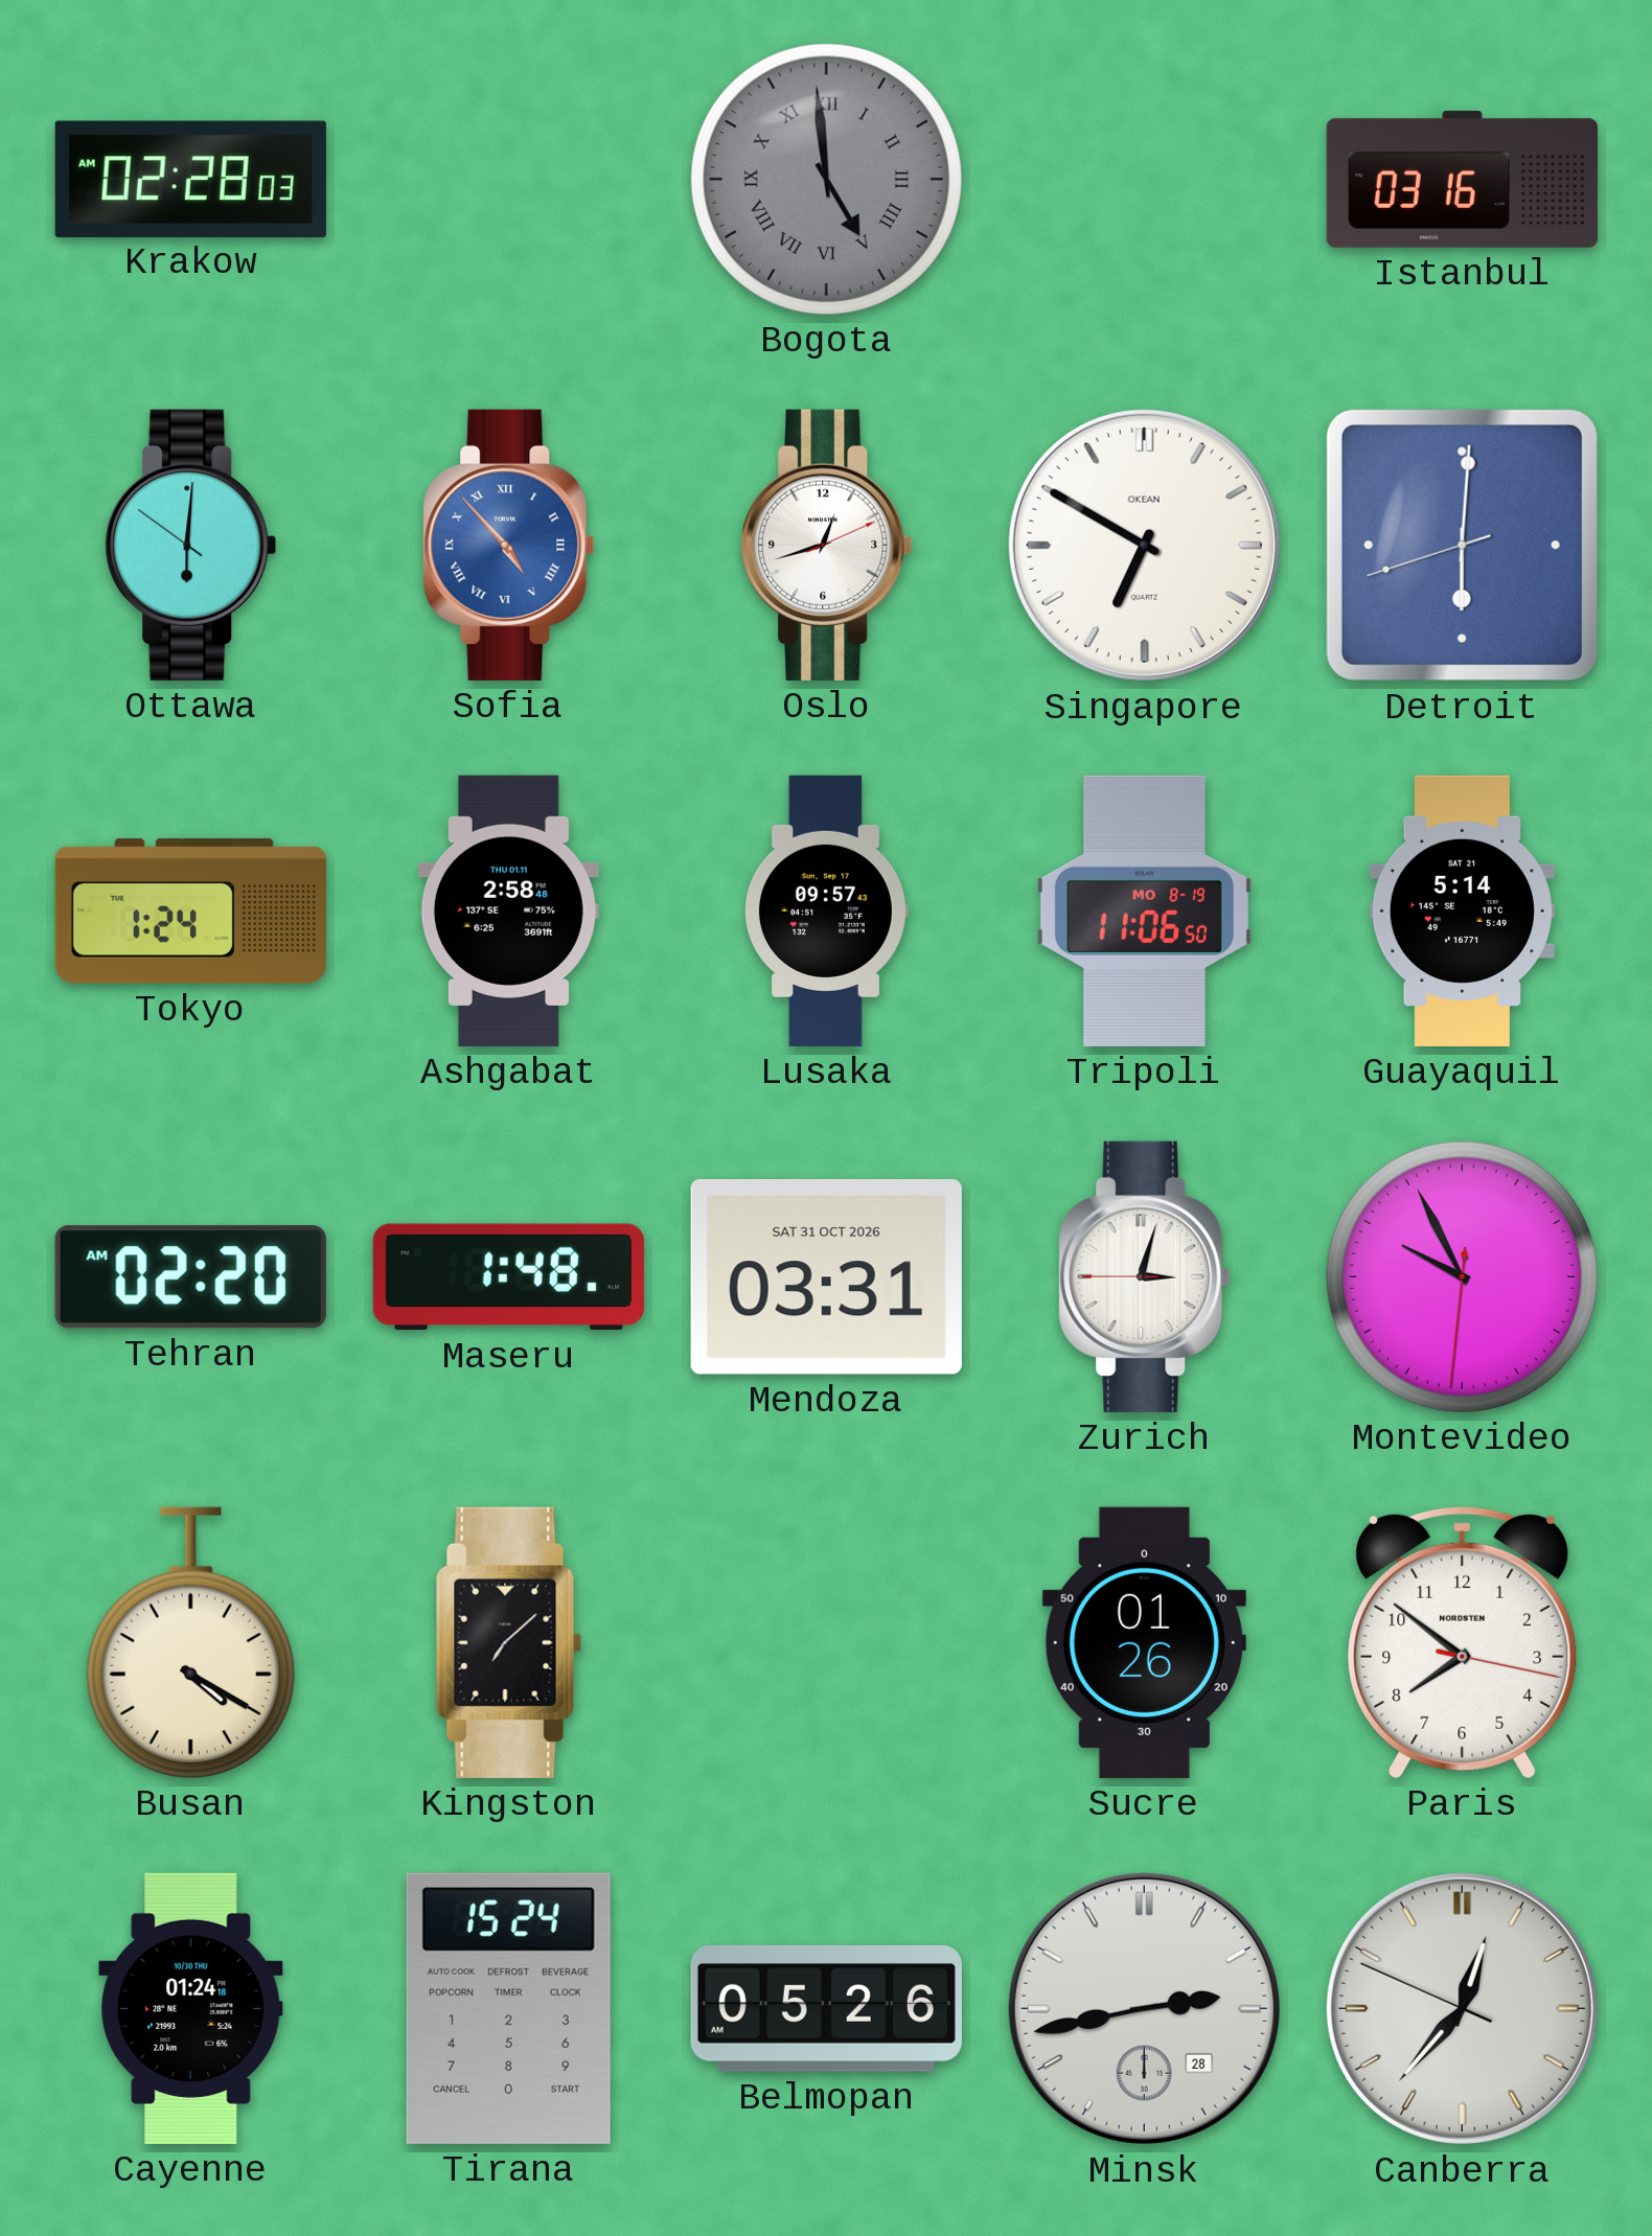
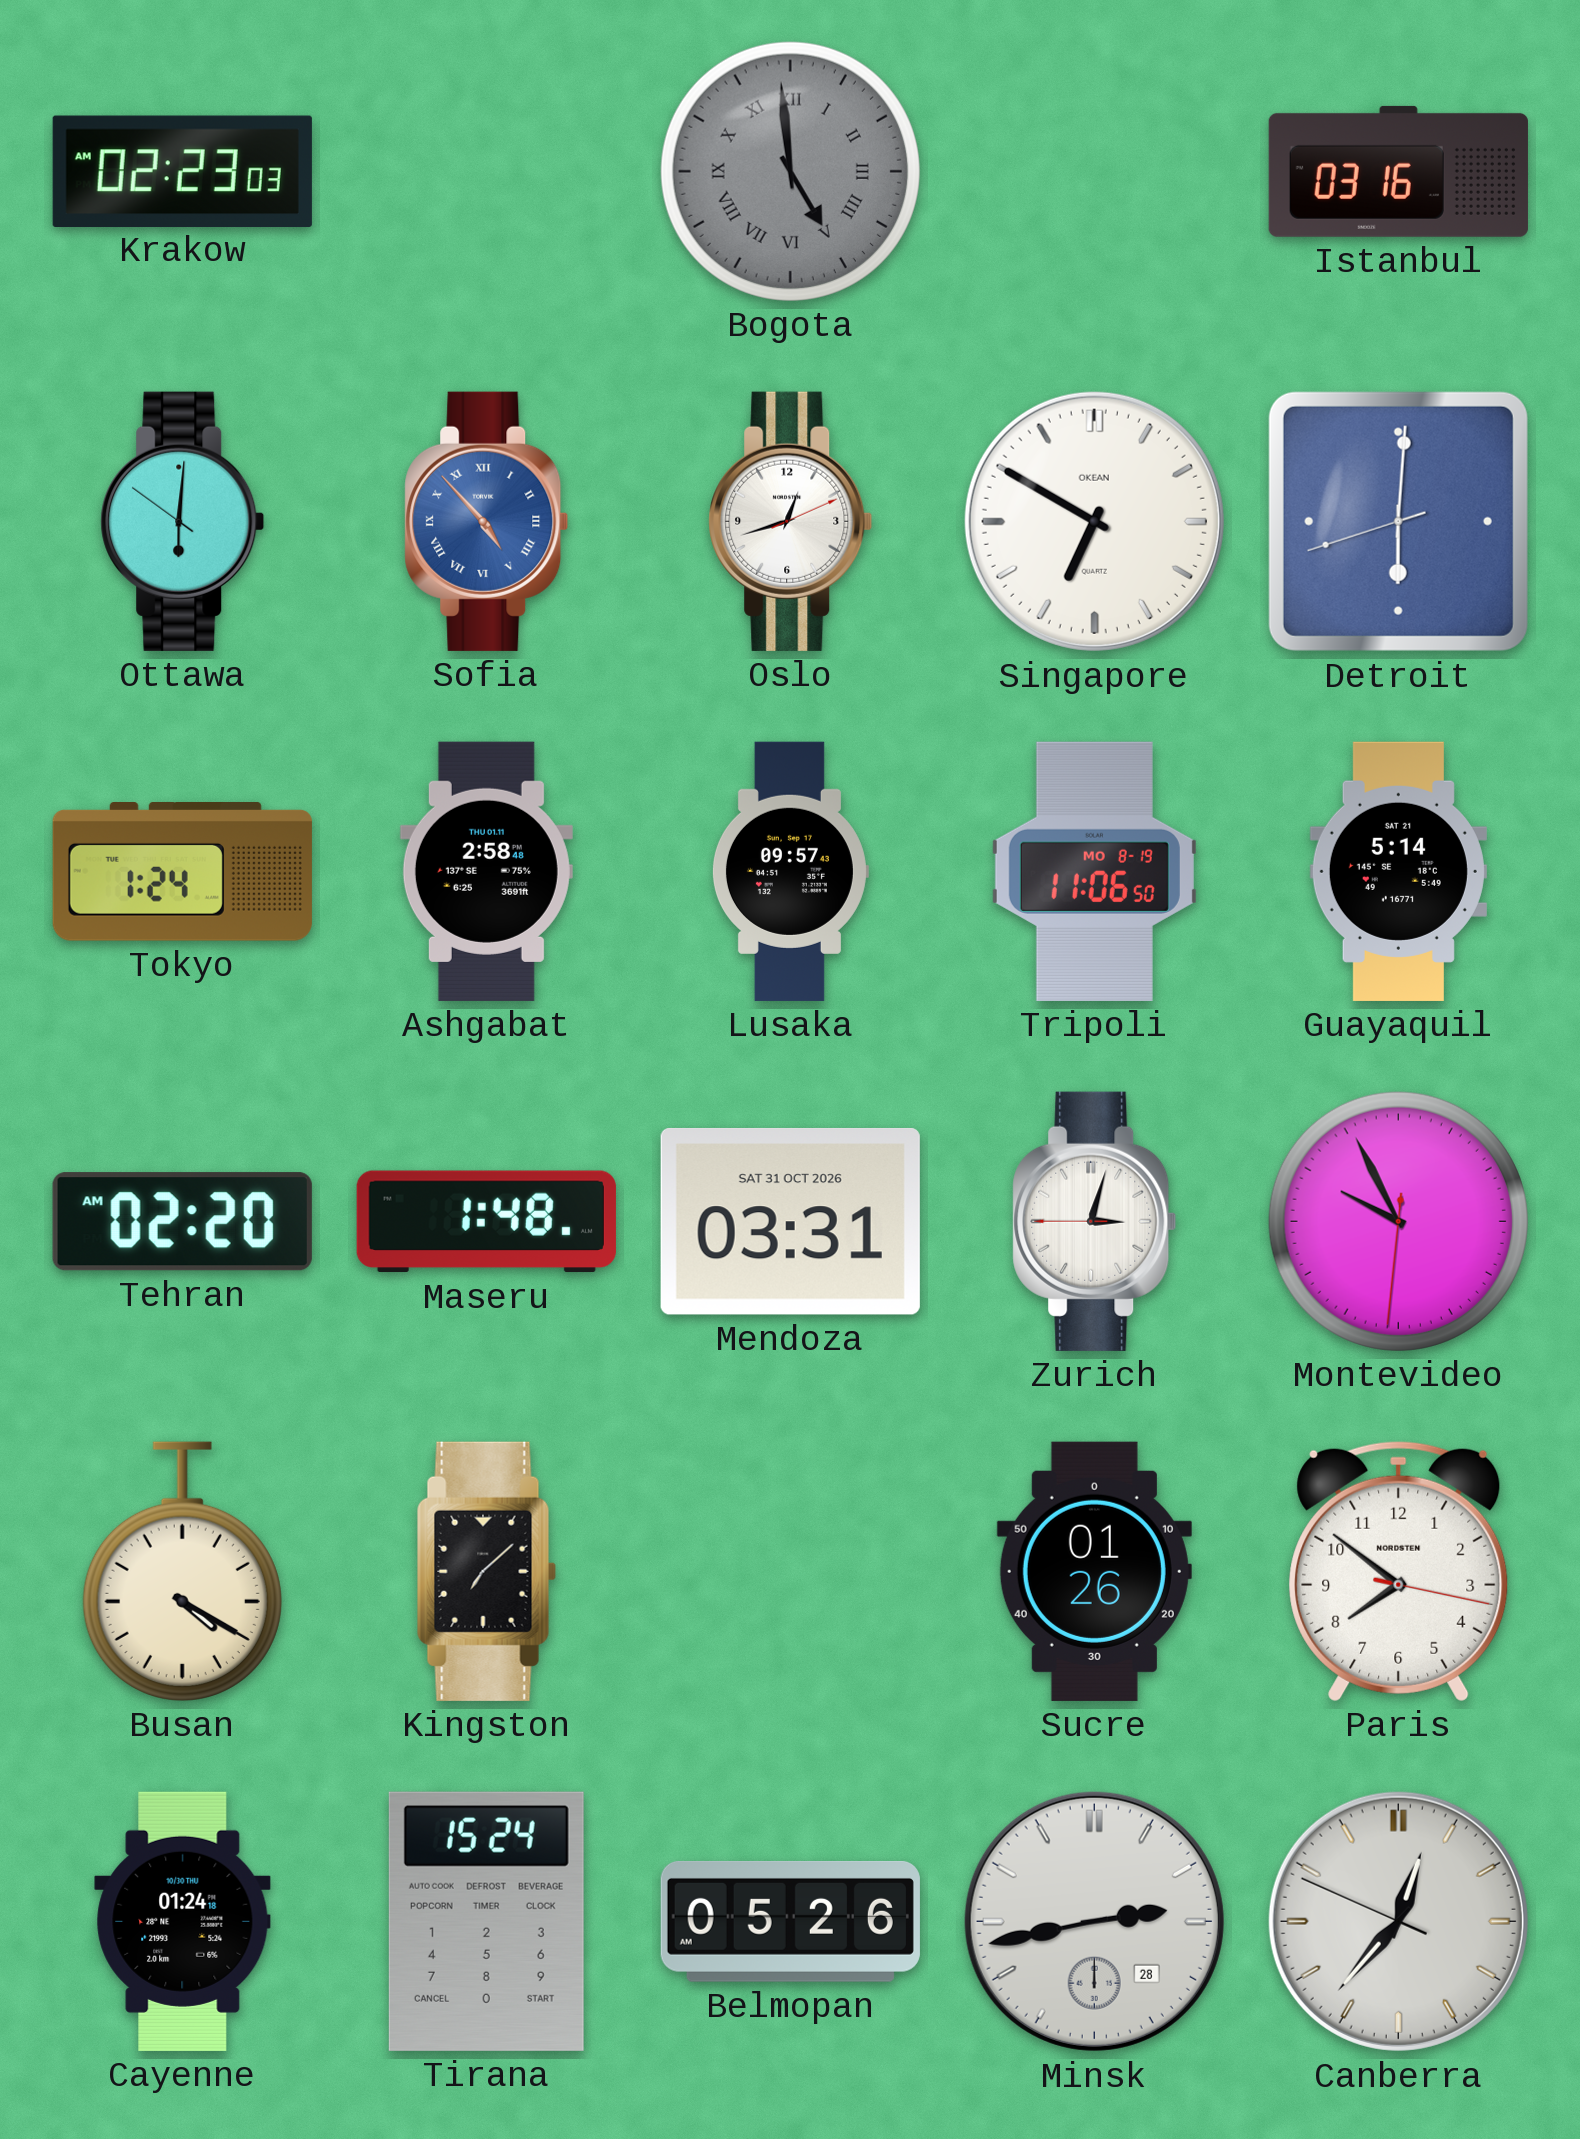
Krakow: 02:28 -> 02:23
